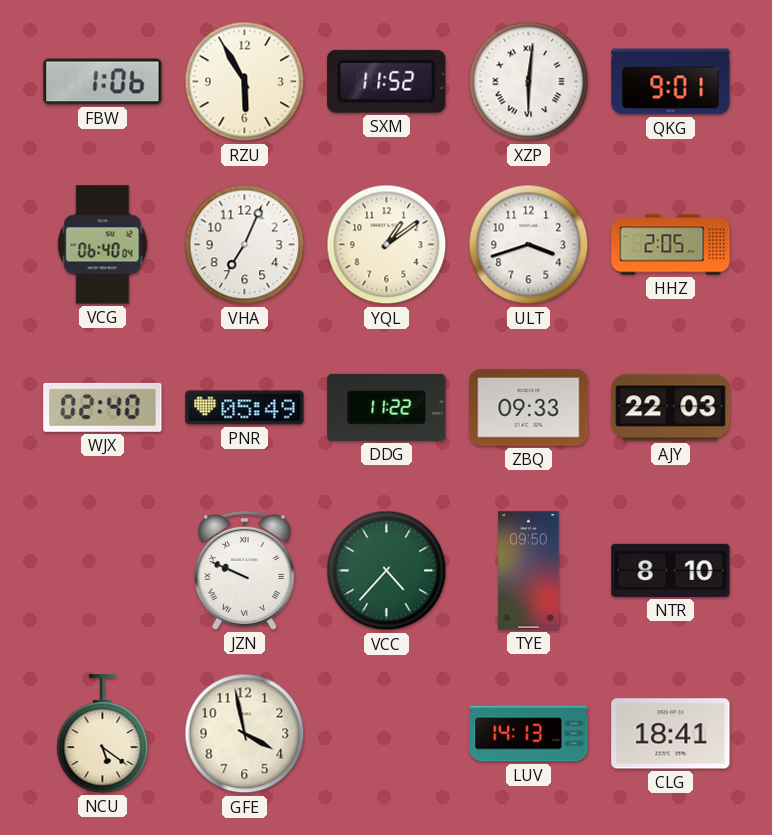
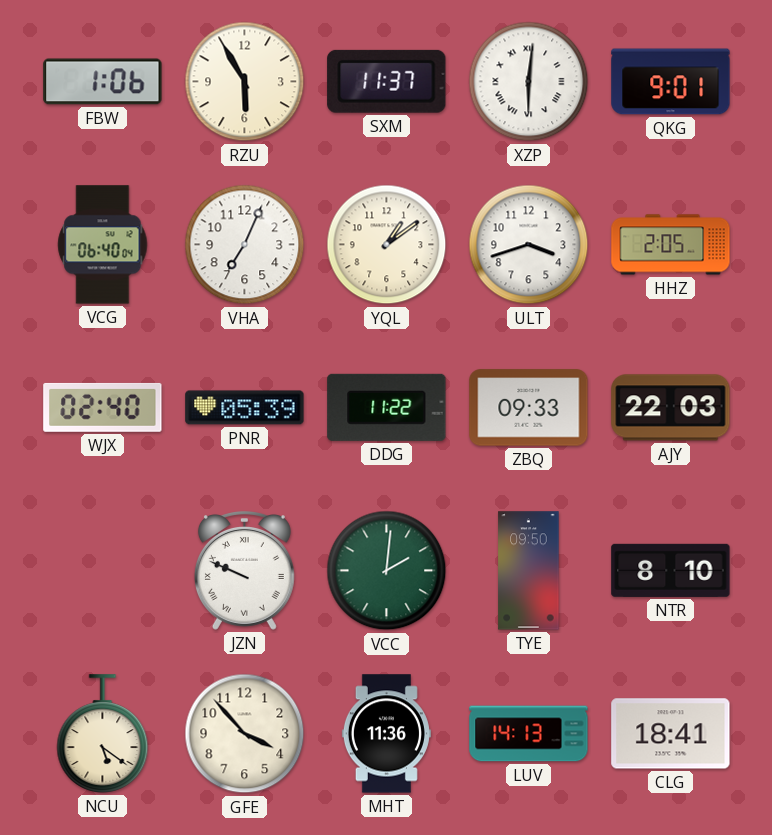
SXM: 11:52 -> 11:37
PNR: 05:49 -> 05:39
VCC: 4:37 -> 2:01
GFE: 3:58 -> 3:53
MHT: none -> 11:36
